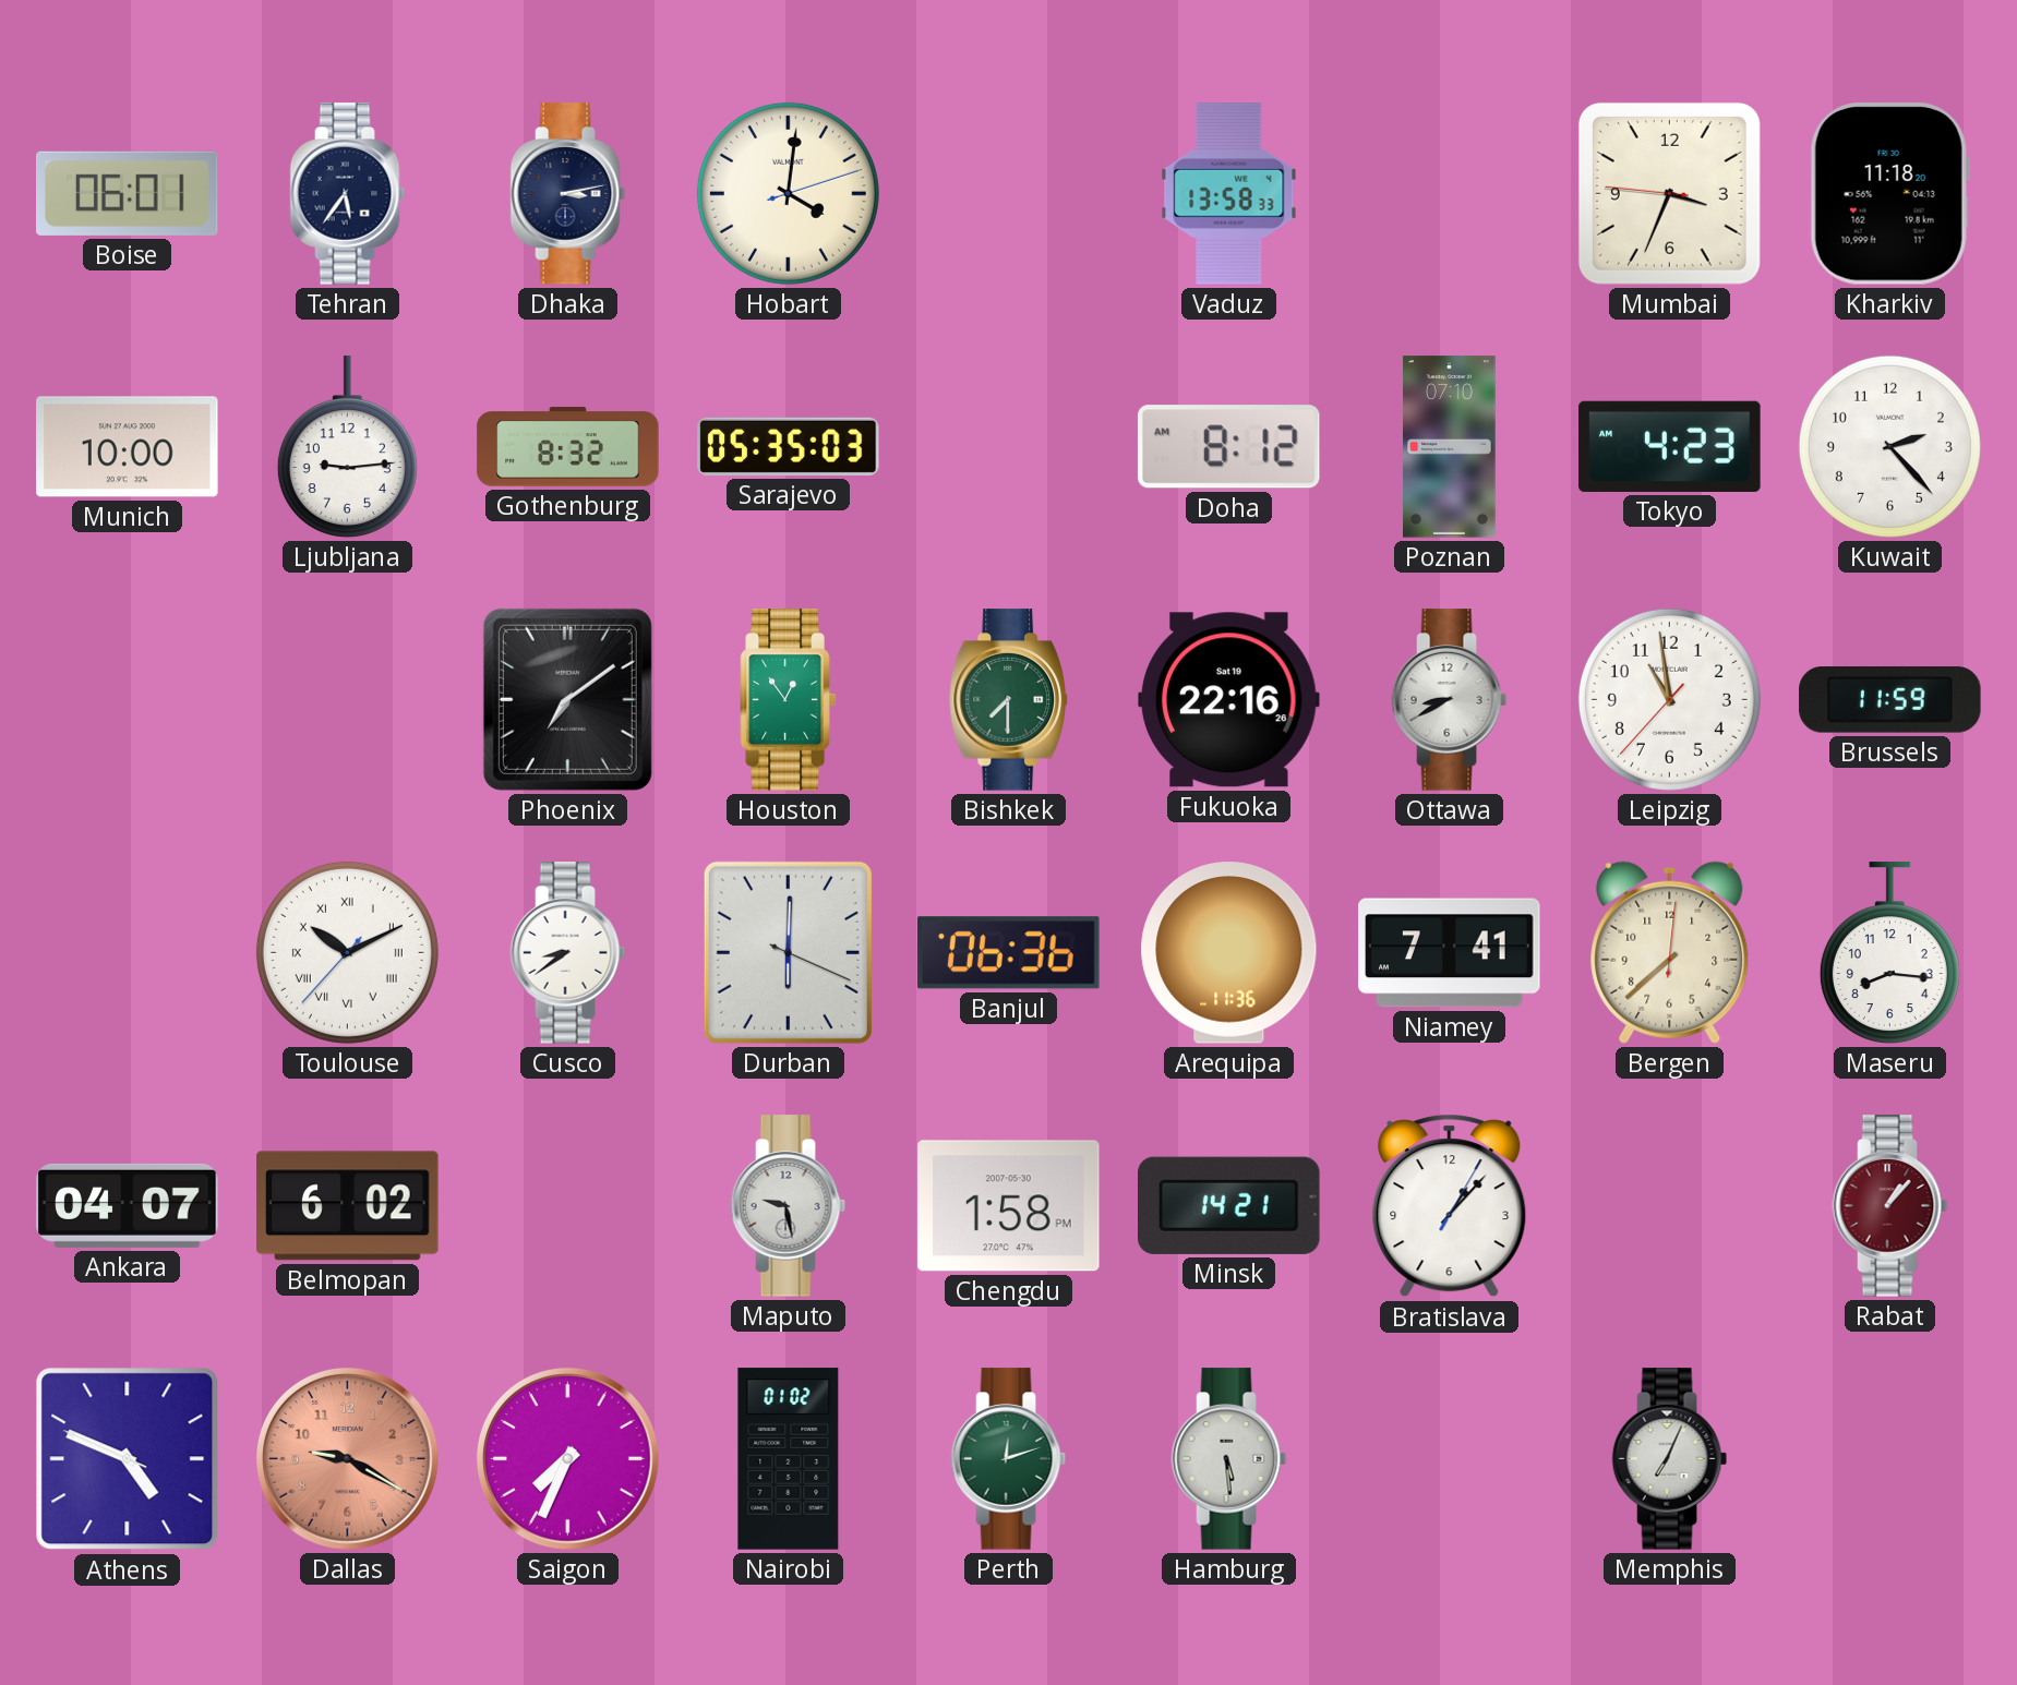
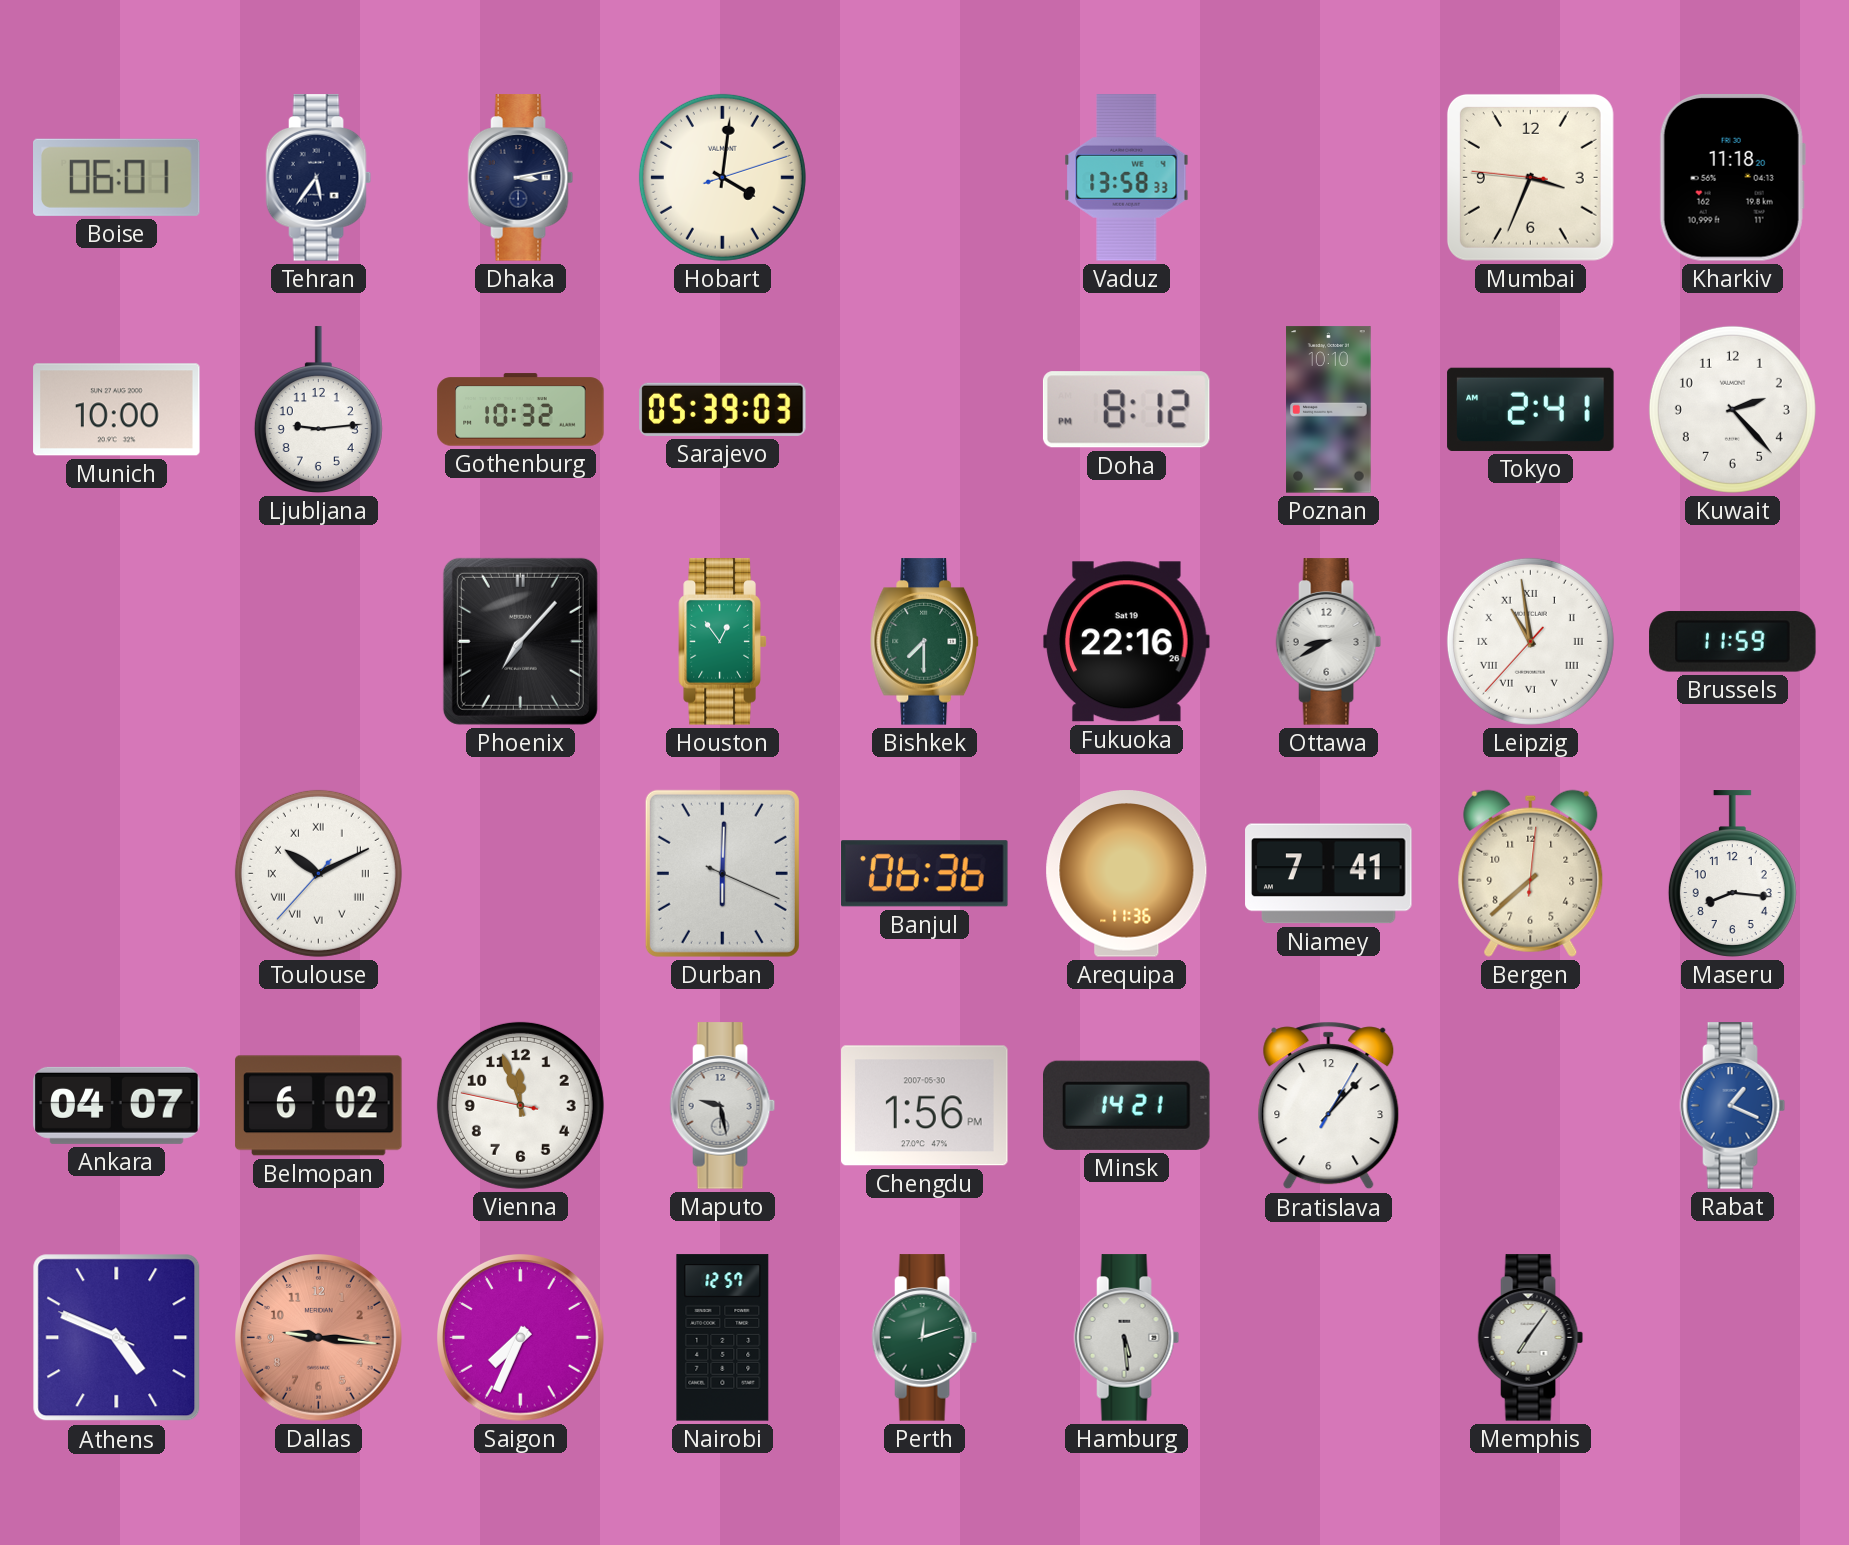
Gothenburg: 8:32 -> 10:32
Sarajevo: 05:35 -> 05:39
Doha: 8:12 AM -> 8:12 PM
Poznan: 07:10 -> 10:10
Tokyo: 4:23 -> 2:41
Phoenix: 7:09 -> 7:07
Leipzig numerals: Arabic -> Roman
Cusco: 8:39 -> none
Vienna: none -> 11:56
Chengdu: 1:58 -> 1:56
Rabat: 1:07 -> 1:19
Rabat dial: burgundy -> blue
Dallas: 9:20 -> 9:16
Nairobi: 01:02 -> 12:57
Memphis: 7:04 -> 7:06
